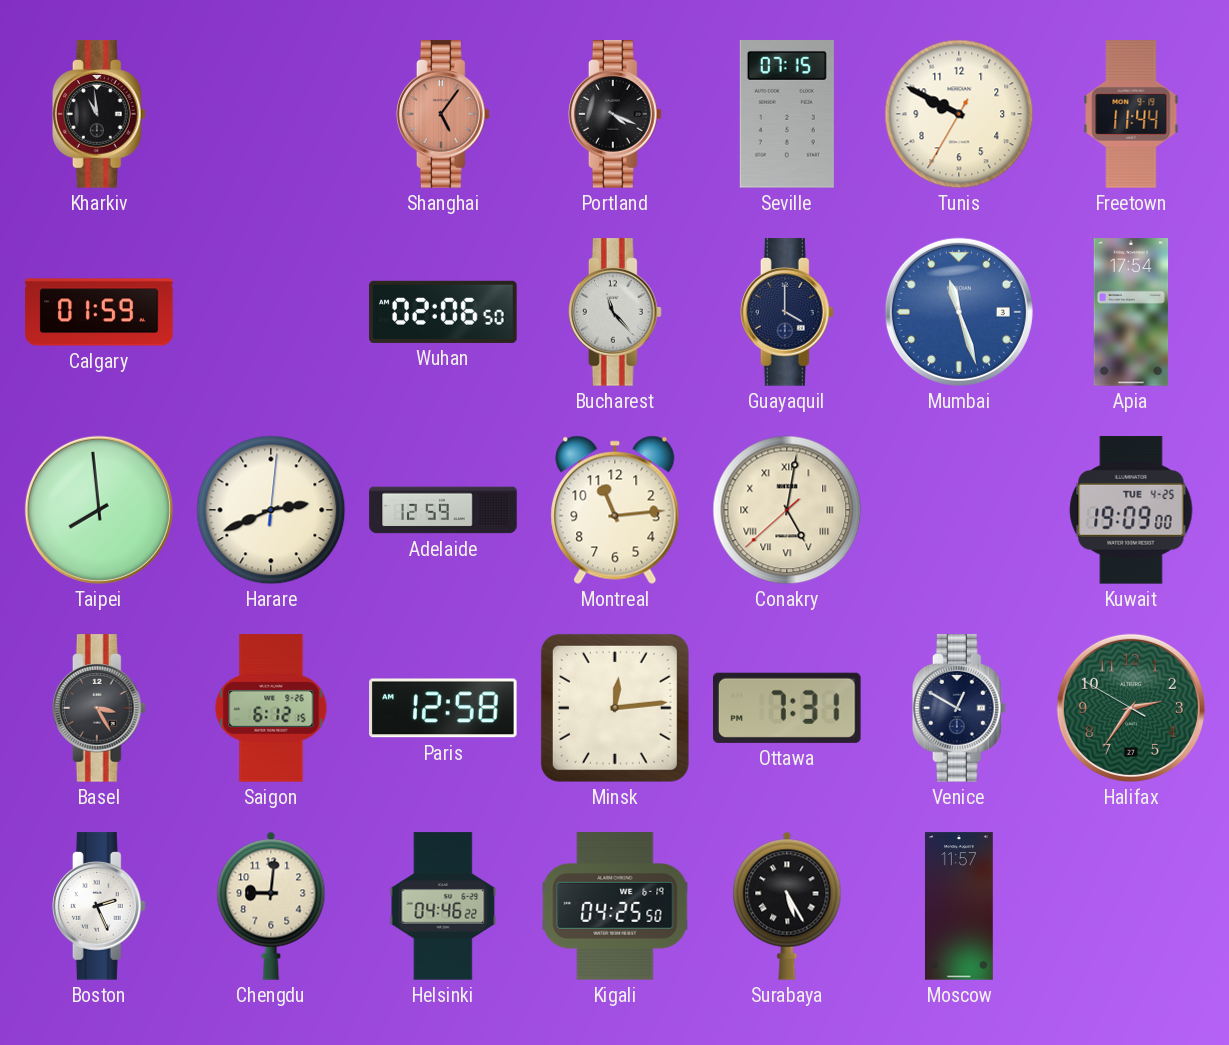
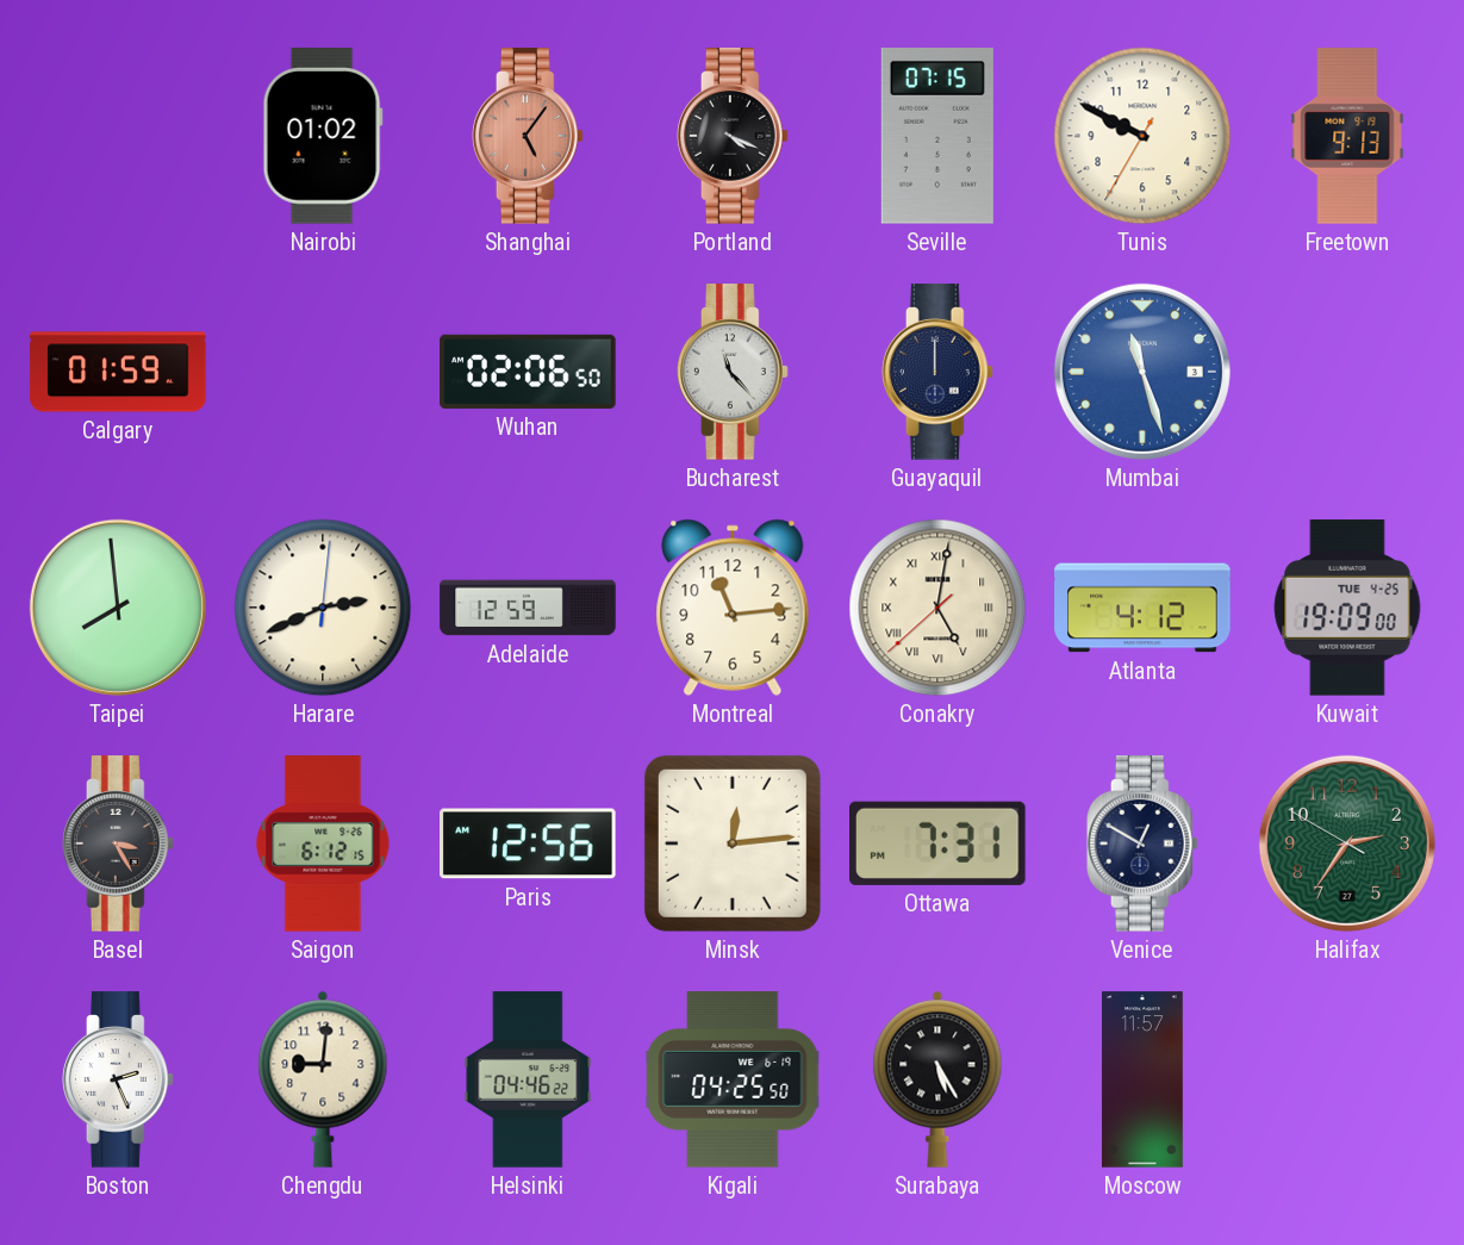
Kharkiv: 10:59 -> none
Nairobi: none -> 01:02
Freetown: 11:44 -> 9:13
Guayaquil: 4:00 -> 12:00
Apia: 17:54 -> none
Atlanta: none -> 4:12
Paris: 12:58 -> 12:56
